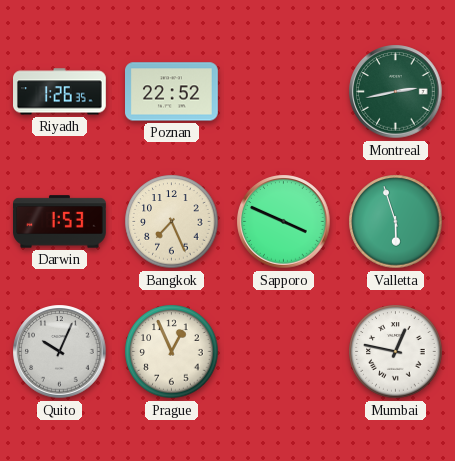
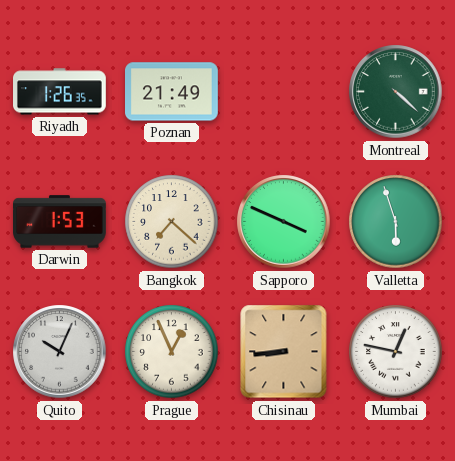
Poznan: 22:52 -> 21:49
Montreal: 2:43 -> 4:22
Bangkok: 7:26 -> 7:22
Chisinau: none -> 8:44
